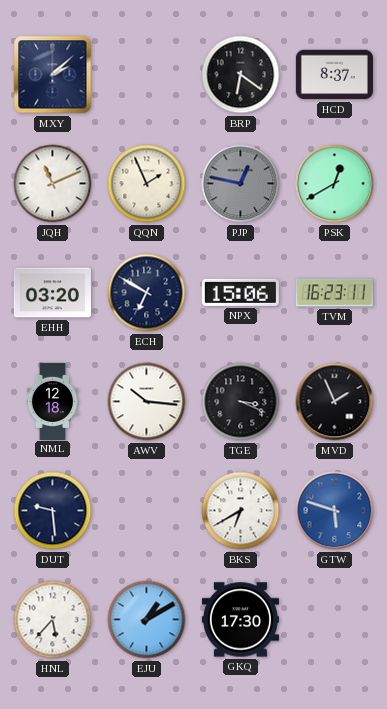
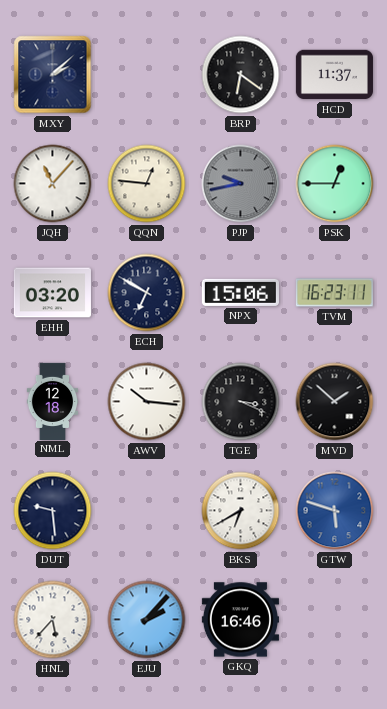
HCD: 8:37 -> 11:37
JQH: 11:11 -> 11:07
QQN: 1:56 -> 12:46
PJP: 12:47 -> 9:43
PSK: 12:40 -> 12:45
MVD: 1:56 -> 1:52
EJU: 1:10 -> 2:07
GKQ: 17:30 -> 16:46
